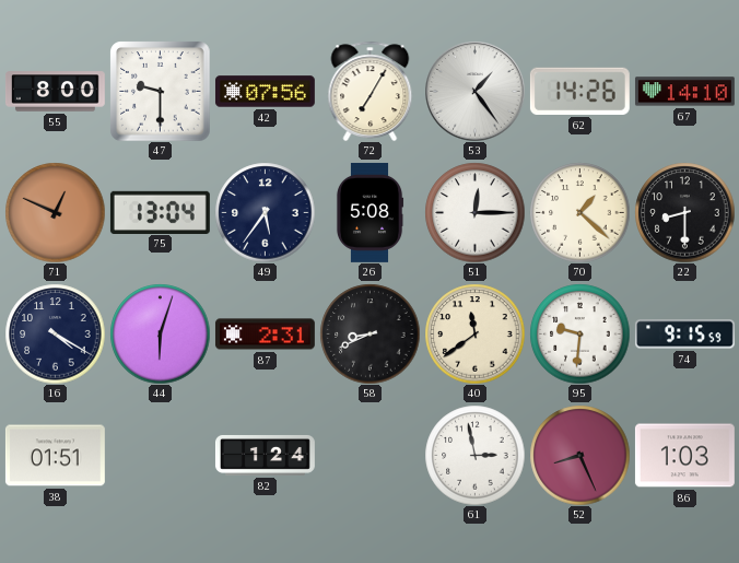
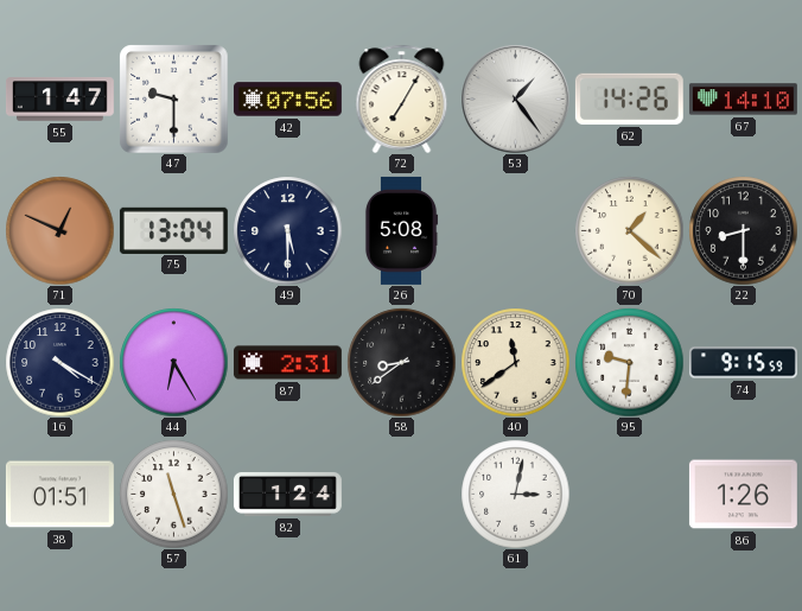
55: 8:00 -> 1:47
49: 5:36 -> 5:30
51: 12:15 -> none
44: 6:03 -> 6:25
58: 8:41 -> 8:39
57: none -> 11:27
61: 2:58 -> 3:02
52: 8:26 -> none
86: 1:03 -> 1:26
